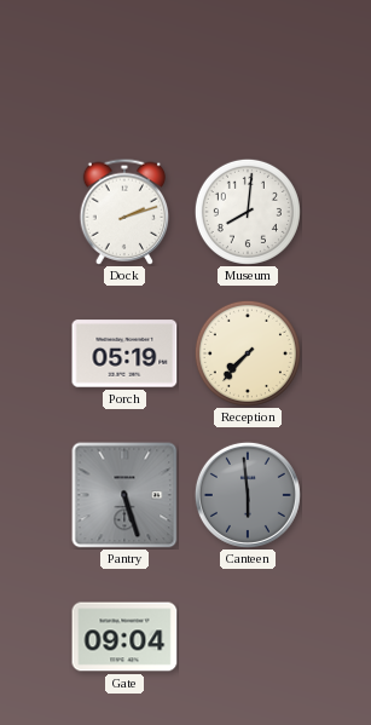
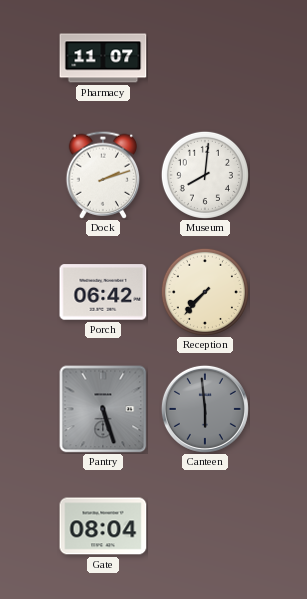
Pharmacy: none -> 11:07
Porch: 05:19 -> 06:42
Gate: 09:04 -> 08:04
